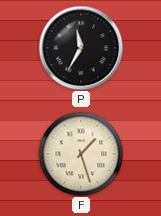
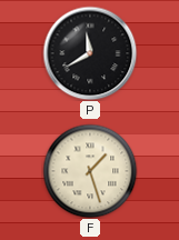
P: 11:35 -> 11:40
